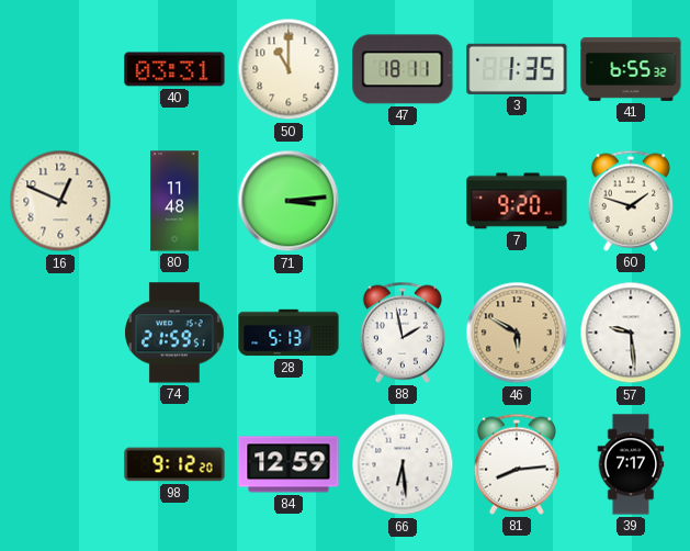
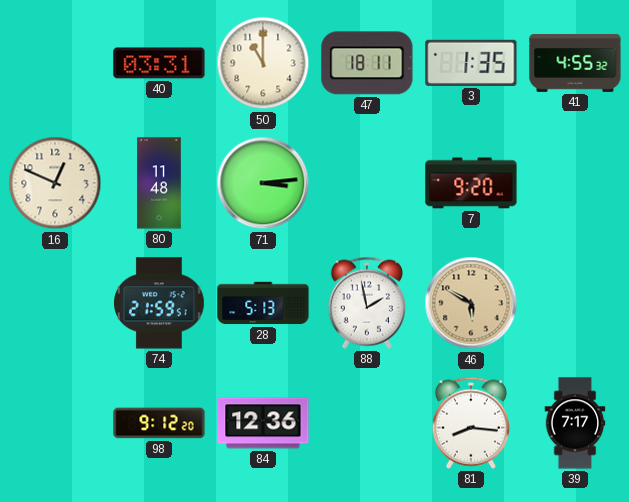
41: 6:55 -> 4:55
60: 1:48 -> none
57: 9:29 -> none
84: 12:59 -> 12:36
66: 6:29 -> none
81: 8:14 -> 8:16
